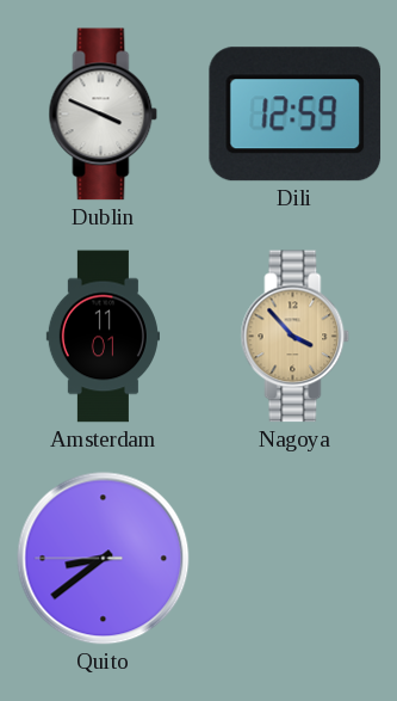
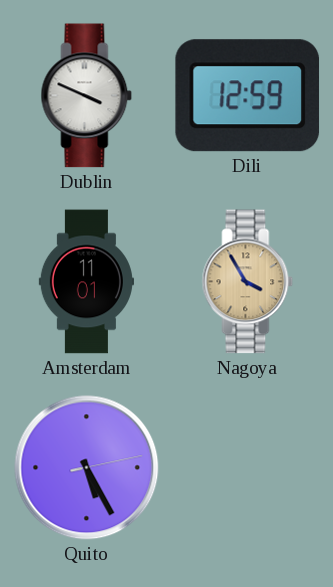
Nagoya: 3:53 -> 3:55
Quito: 8:38 -> 5:25
